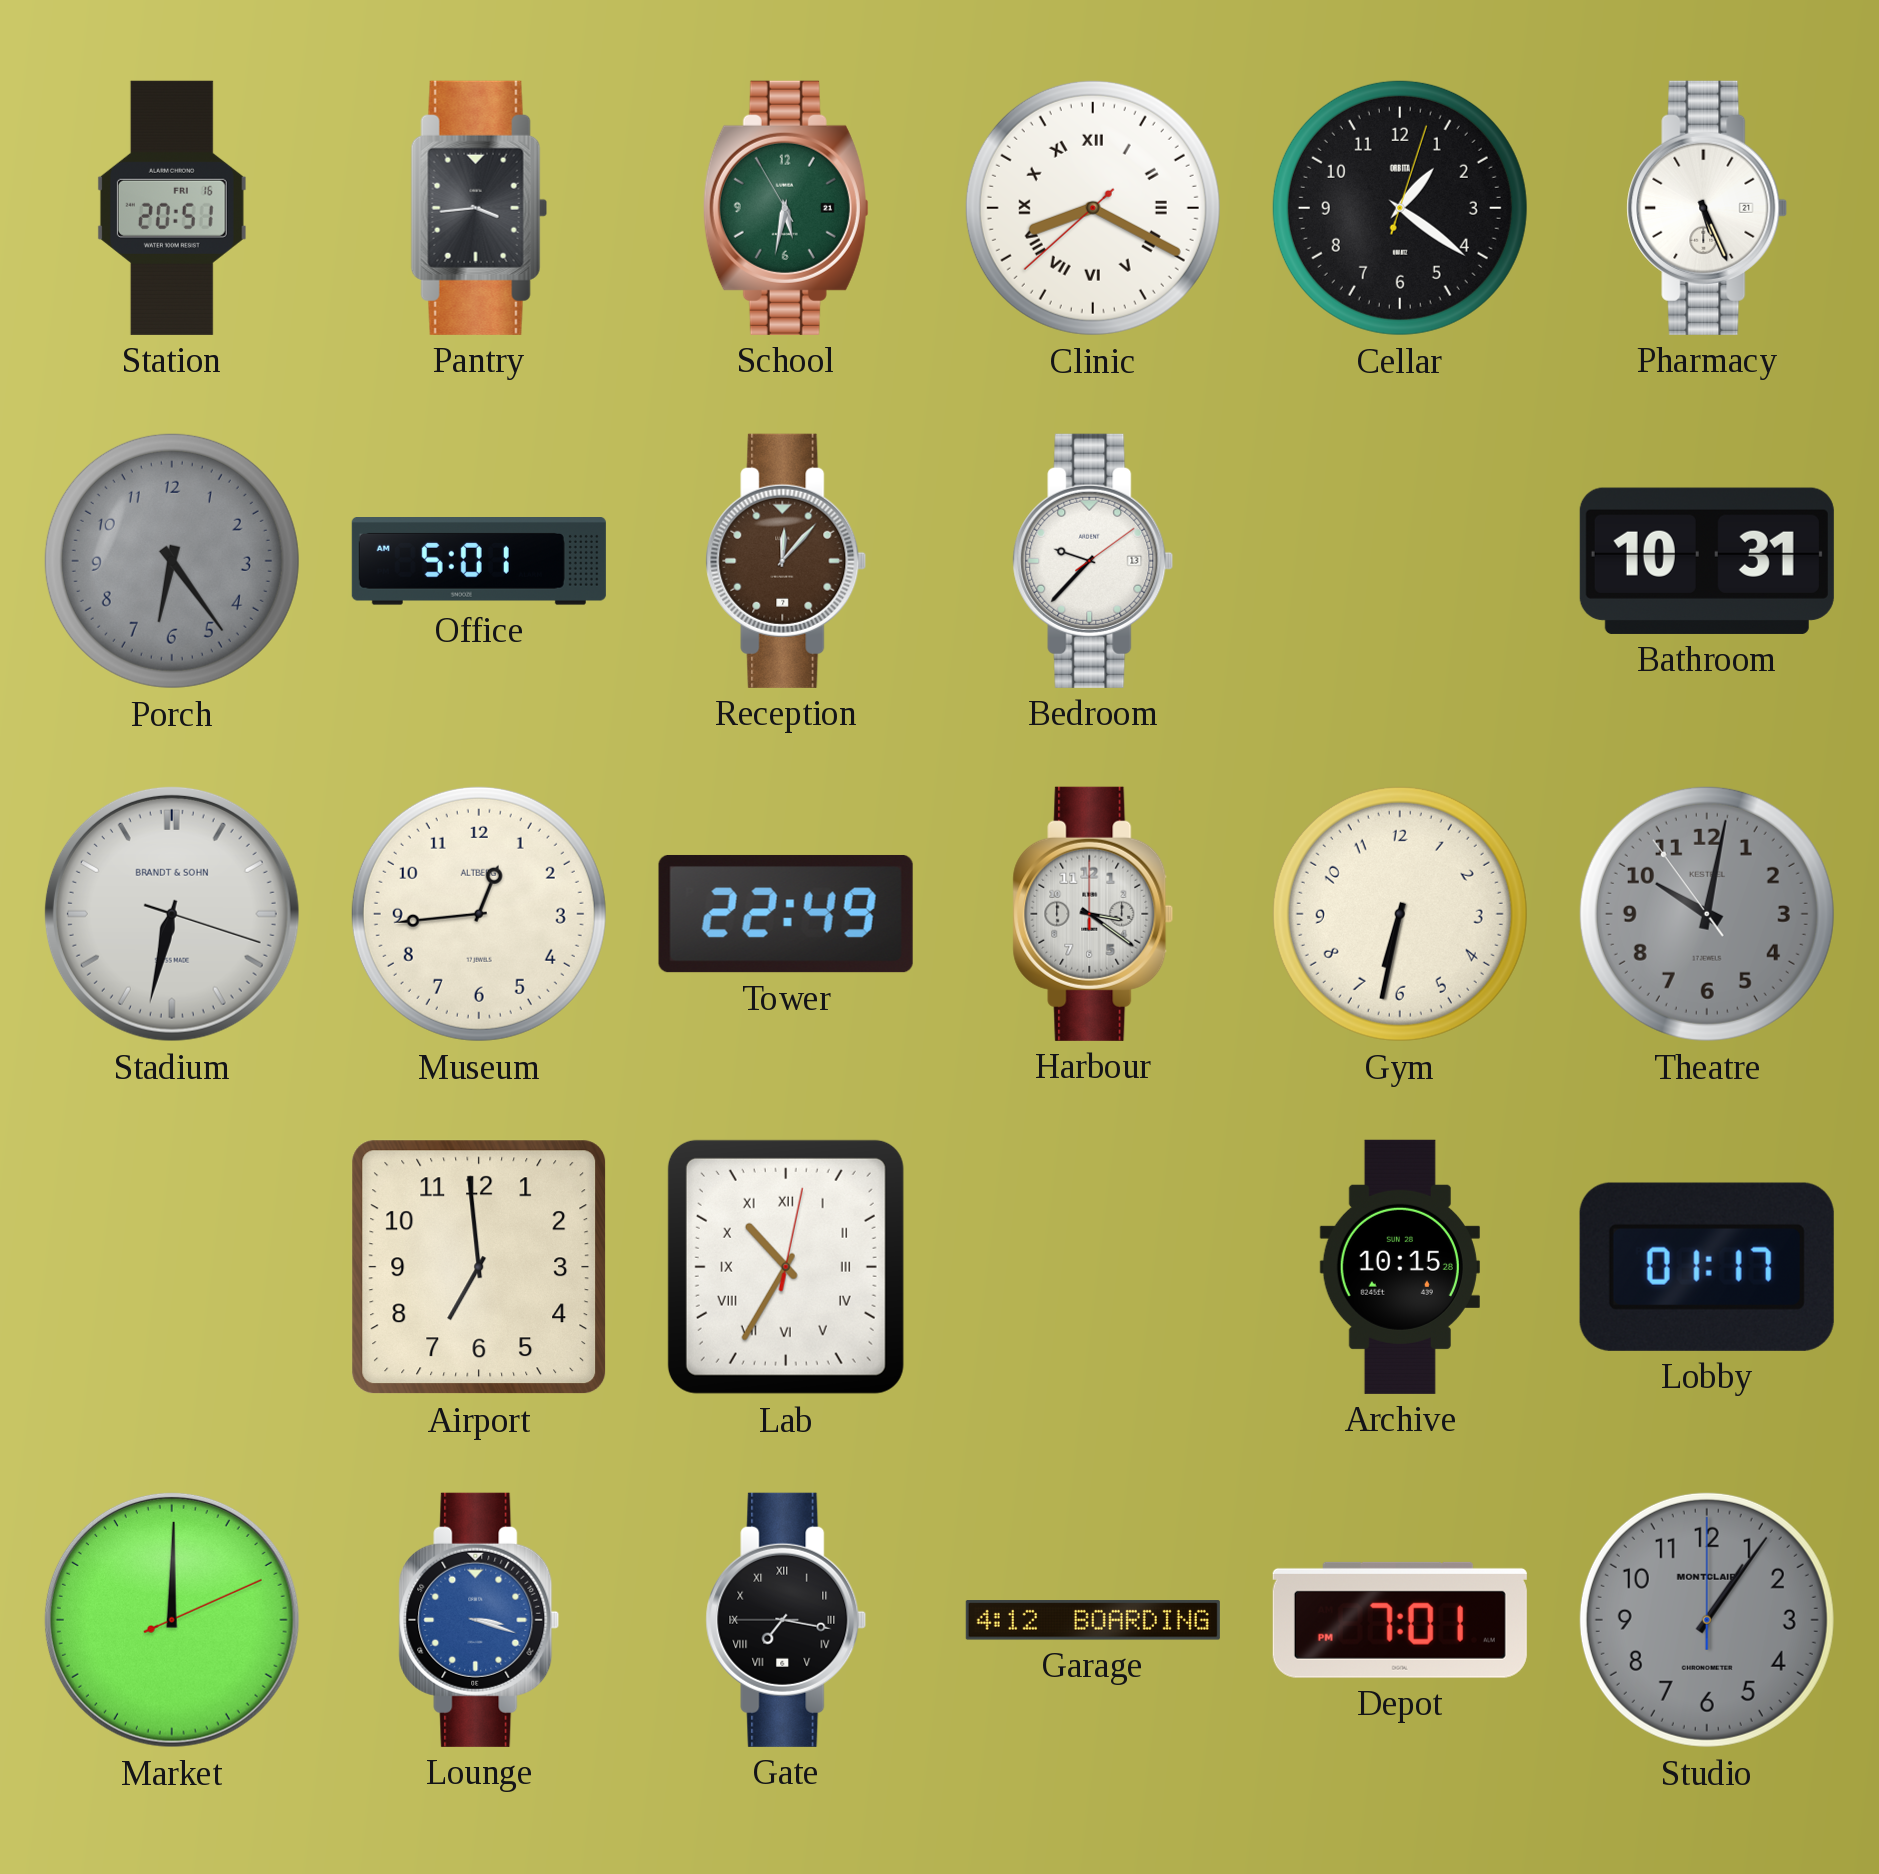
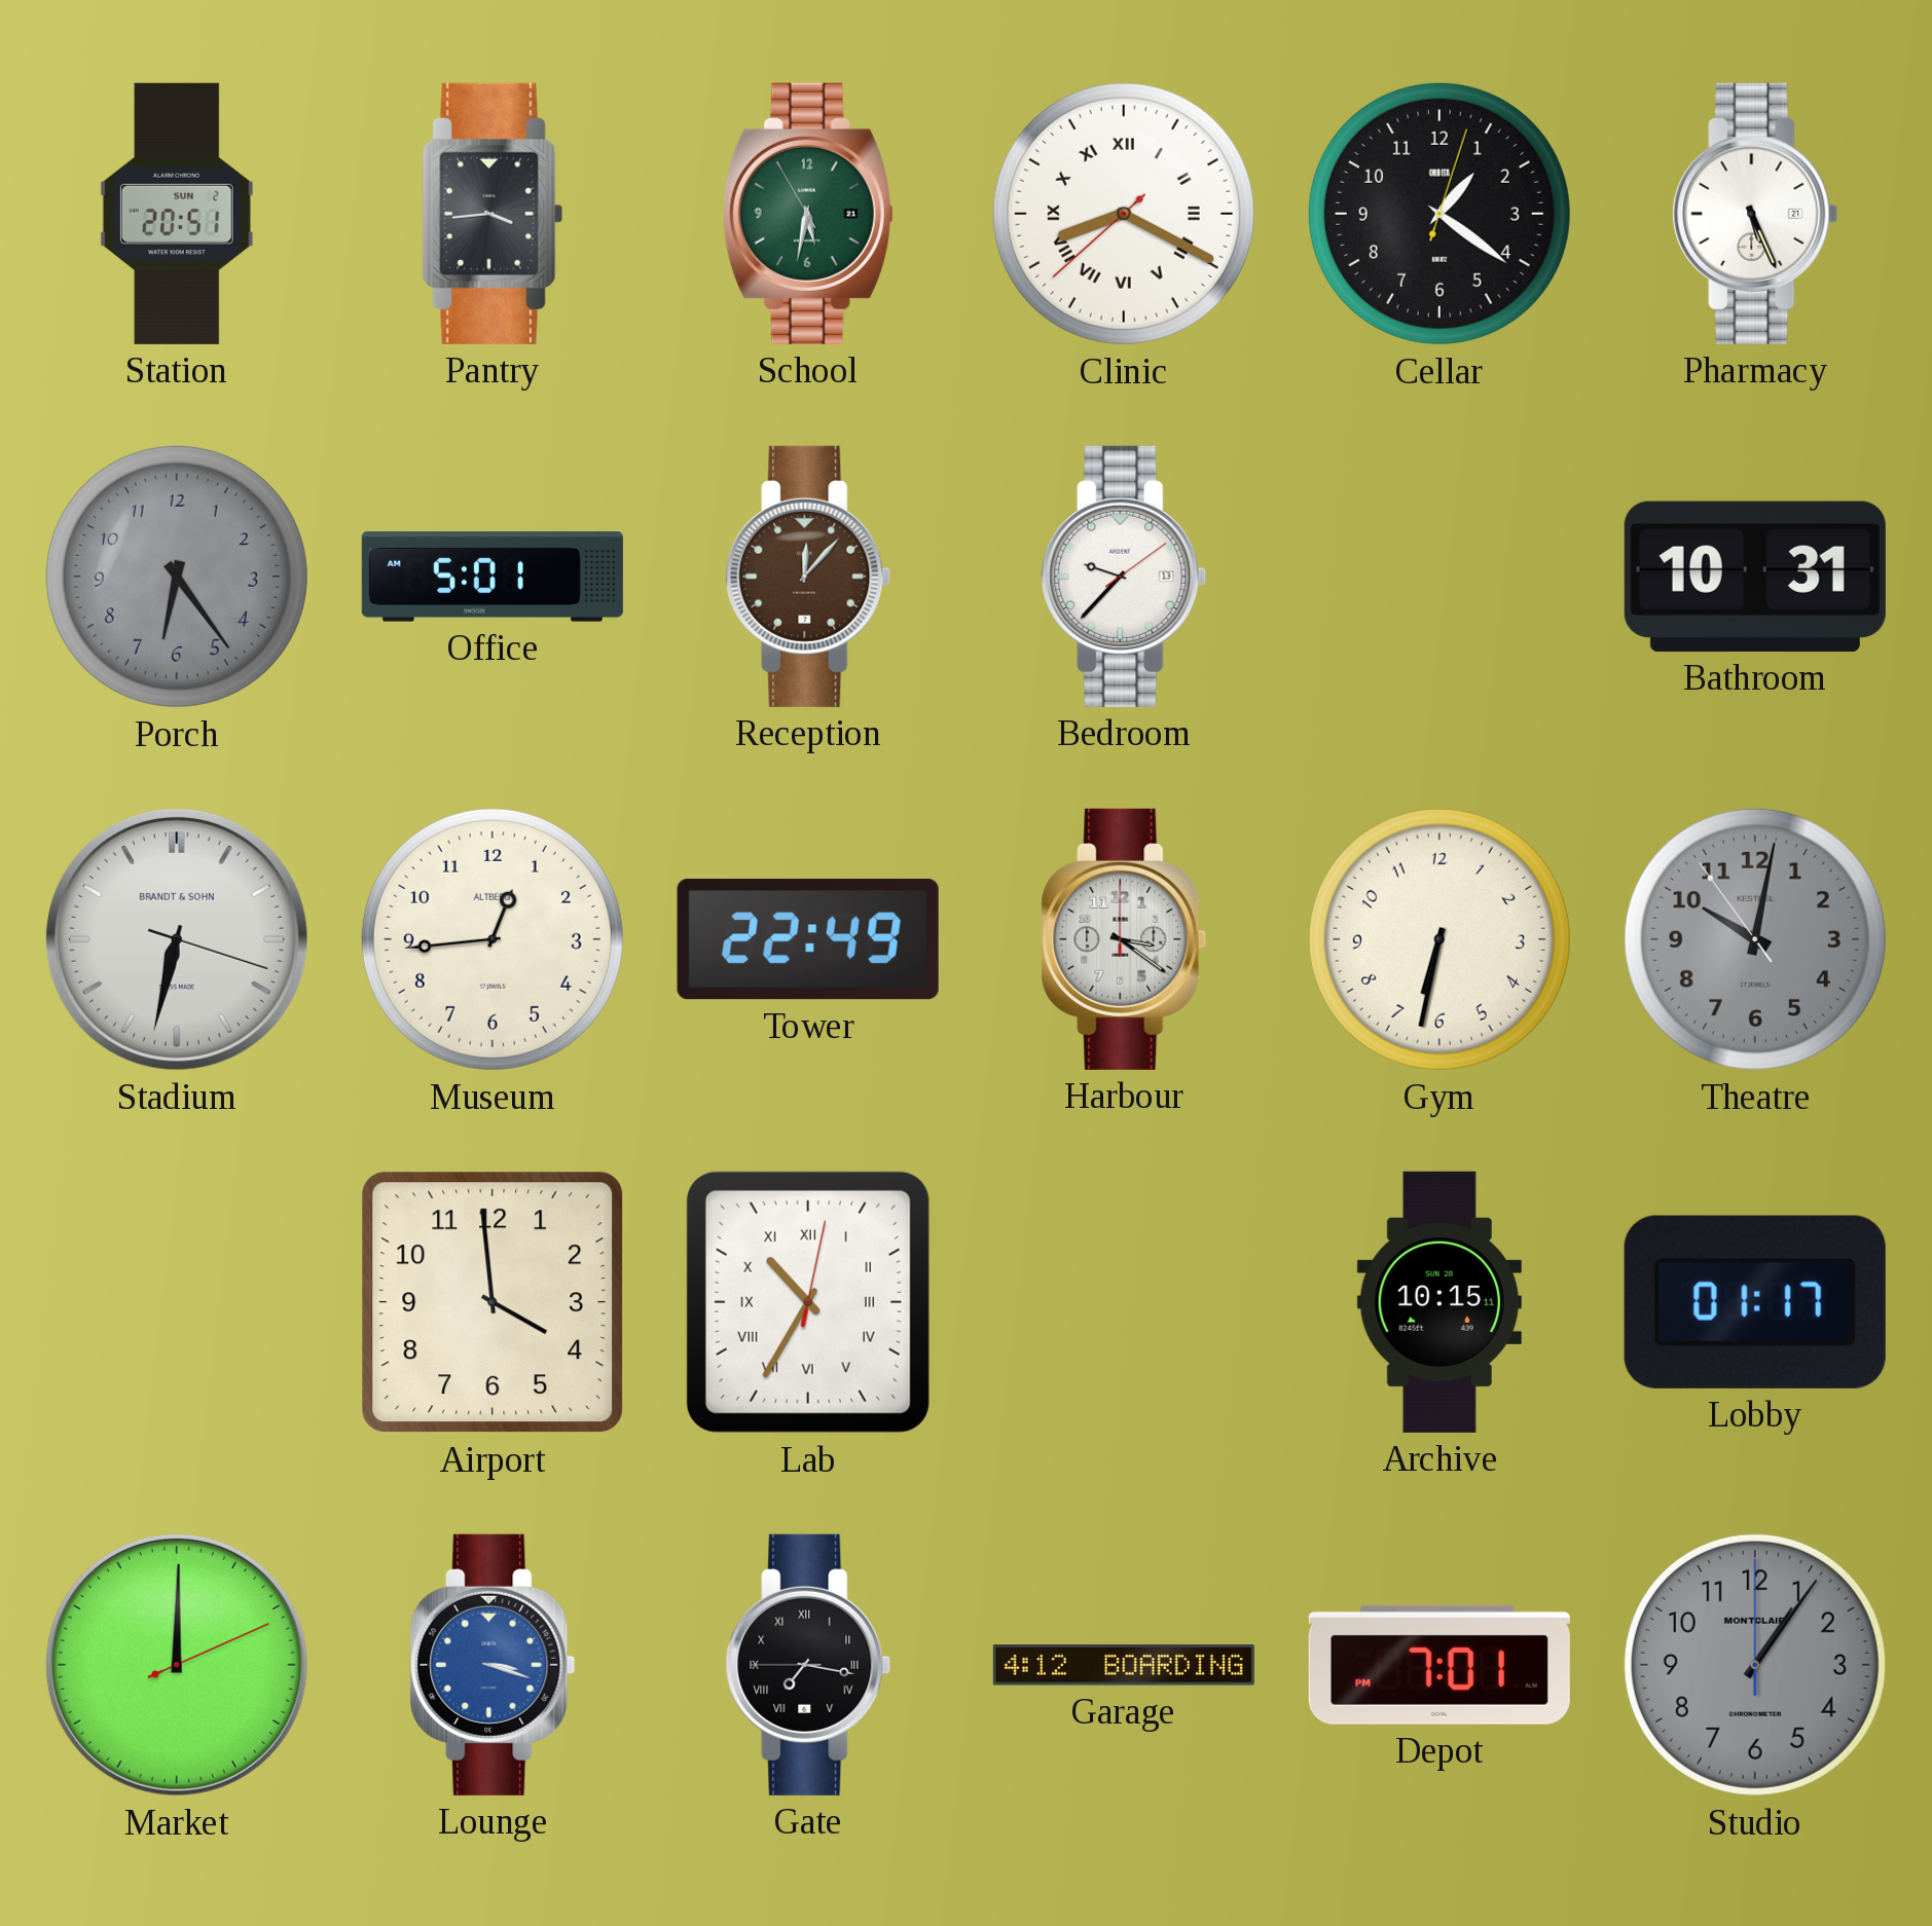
Station date: FRI 16 -> SUN 2
Airport: 6:59 -> 3:59
Archive: 10:15:28 -> 10:15:11
